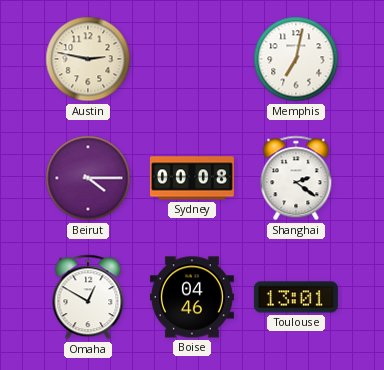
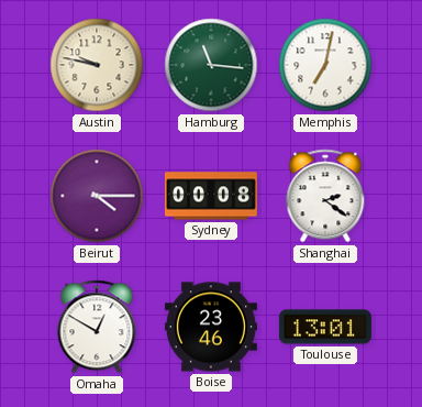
Austin: 2:47 -> 9:47
Hamburg: none -> 11:16
Boise: 04:46 -> 23:46
